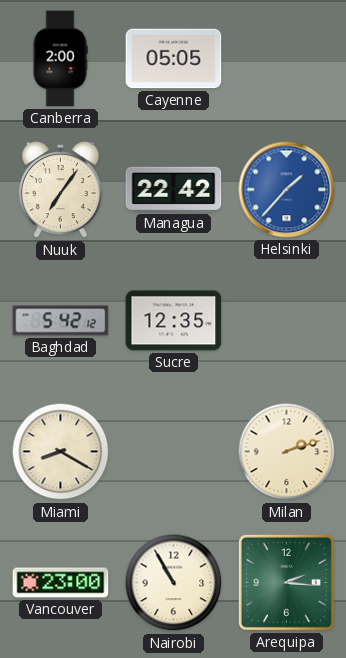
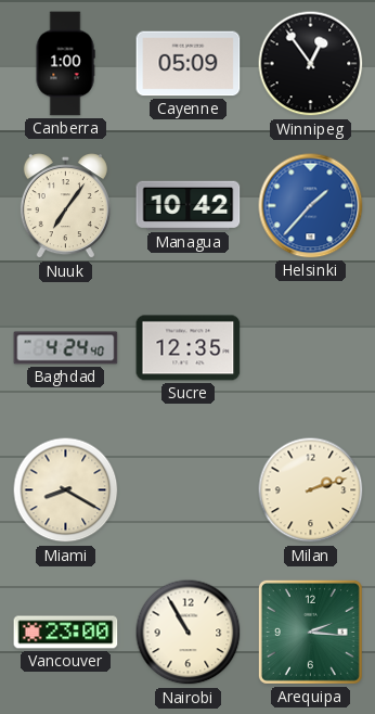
Canberra: 2:00 -> 1:00
Cayenne: 05:05 -> 05:09
Winnipeg: none -> 12:54
Managua: 22:42 -> 10:42
Baghdad: 5:42 -> 4:24
